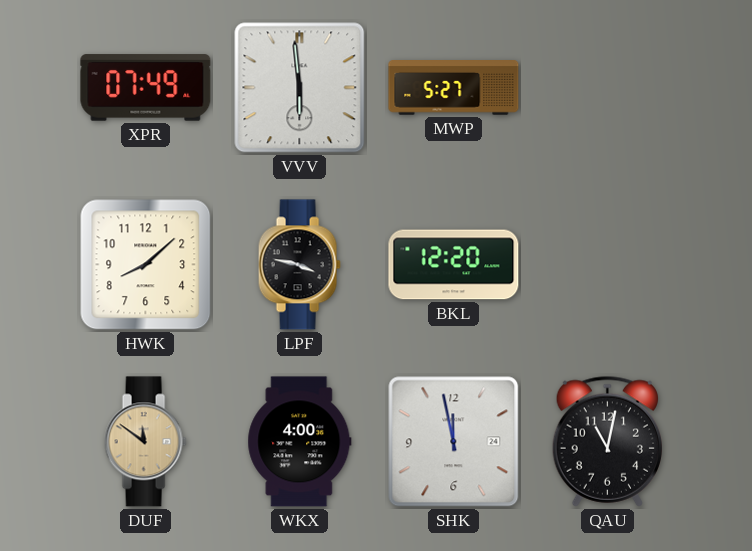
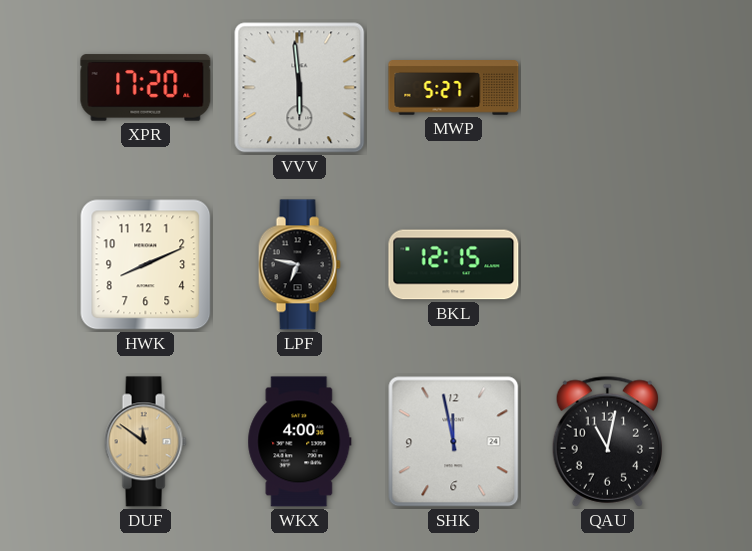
XPR: 07:49 -> 17:20
HWK: 8:08 -> 8:11
LPF: 3:47 -> 6:47
BKL: 12:20 -> 12:15
